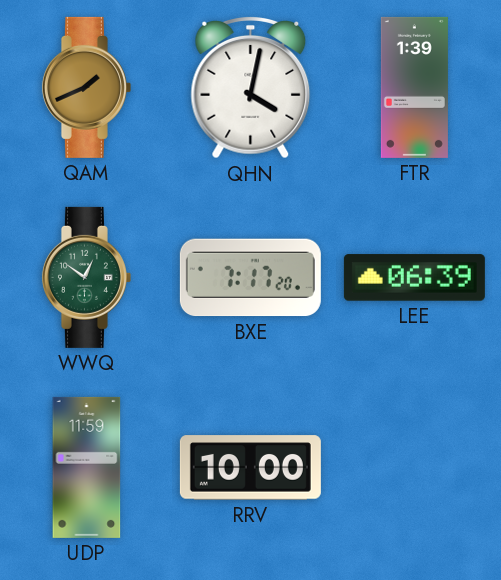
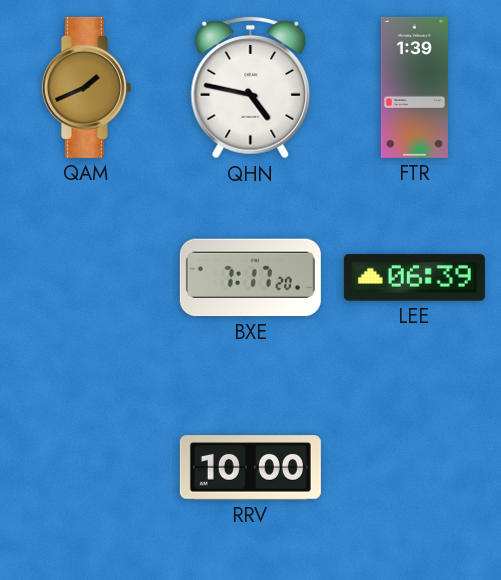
QHN: 4:02 -> 4:47
WWQ: 12:51 -> none
UDP: 11:59 -> none
